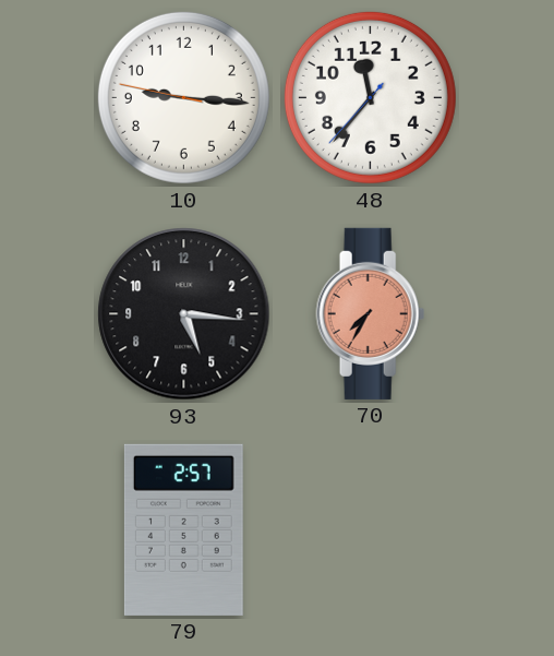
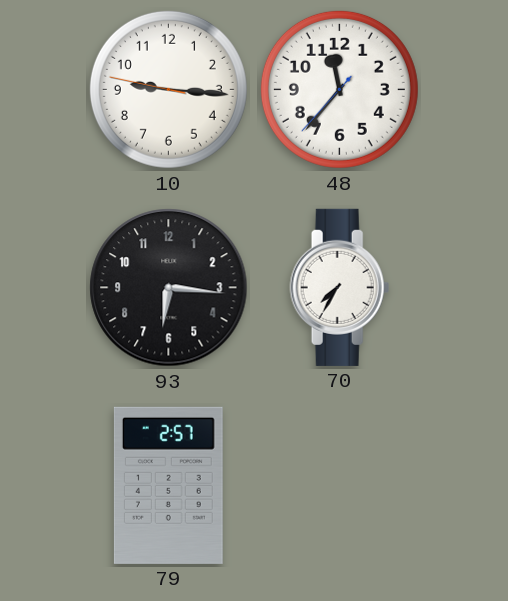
93: 5:16 -> 6:16
70 dial: salmon -> white
